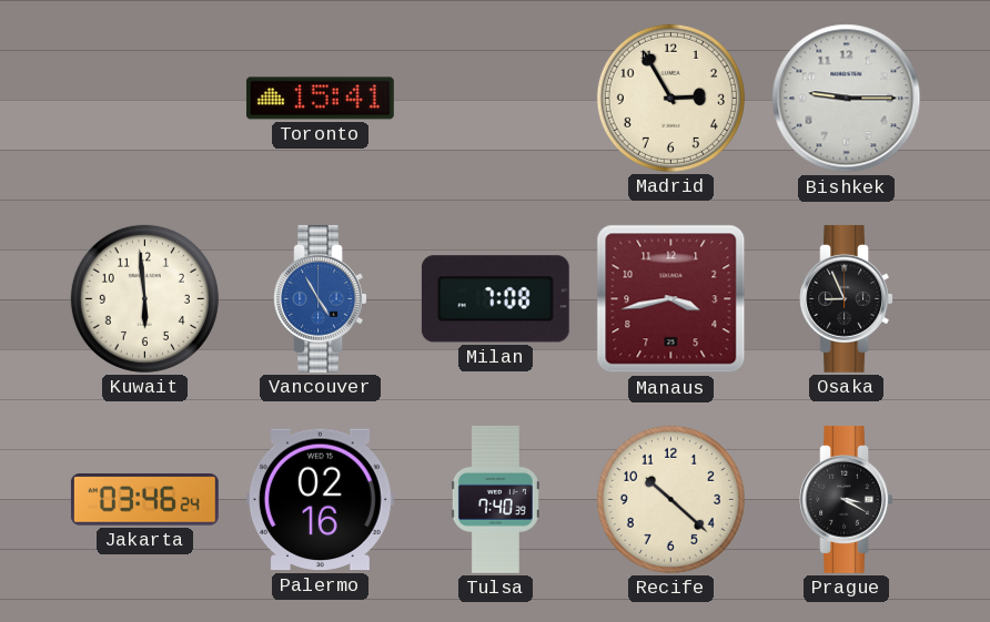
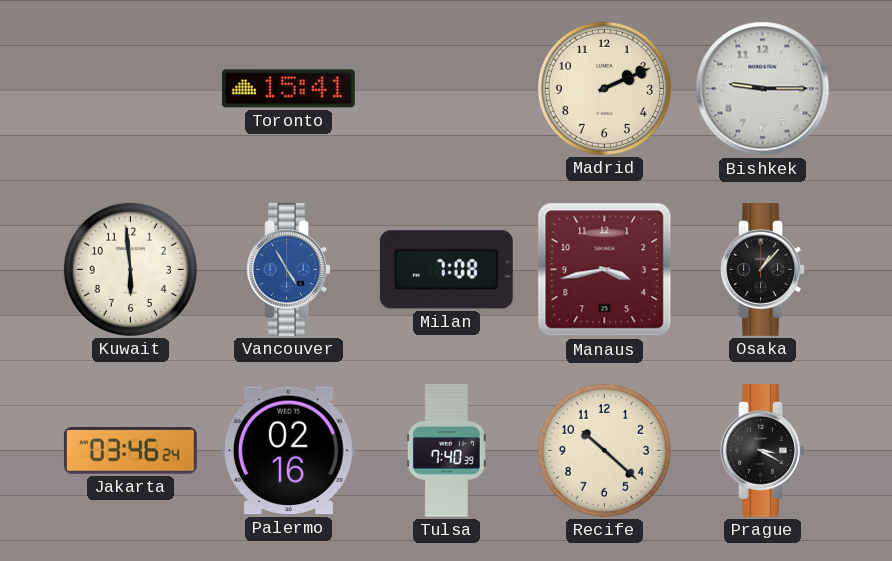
Madrid: 2:55 -> 2:11
Osaka: 8:56 -> 1:07
